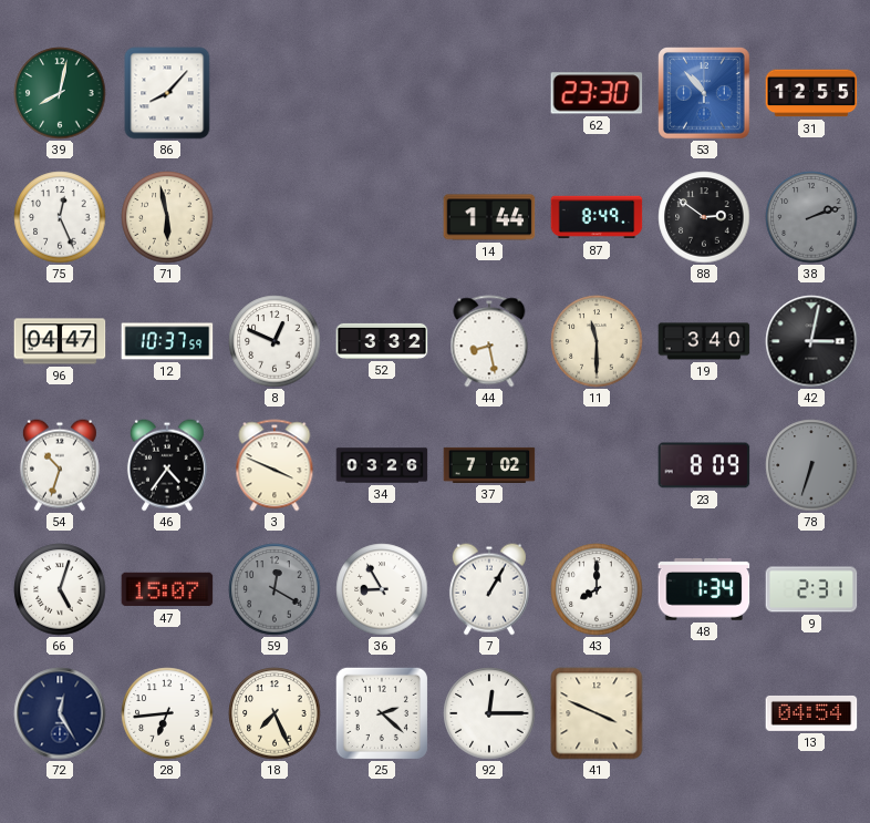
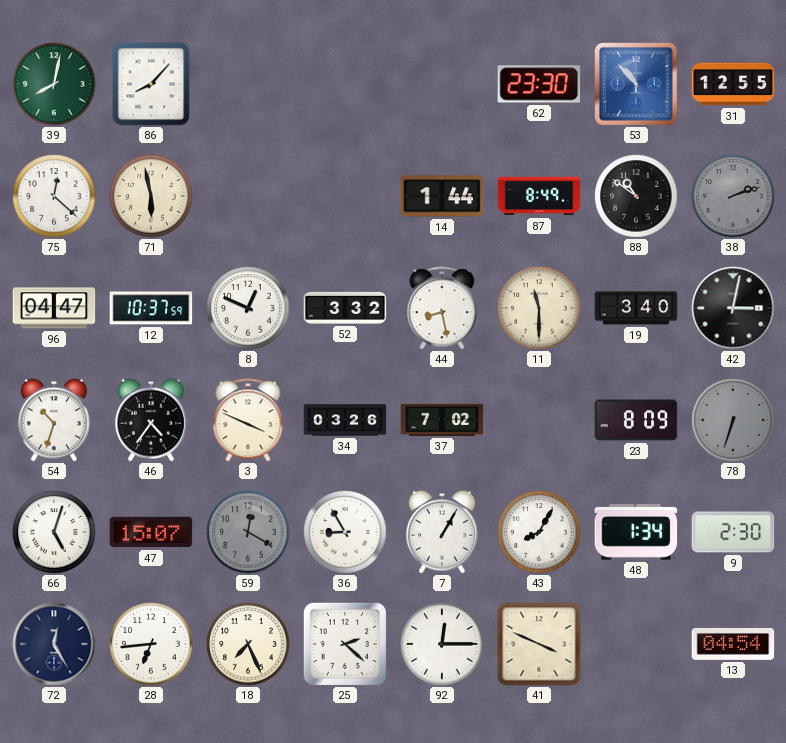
75: 12:26 -> 12:22
88: 2:51 -> 10:51
43: 8:00 -> 8:05
9: 2:31 -> 2:30
